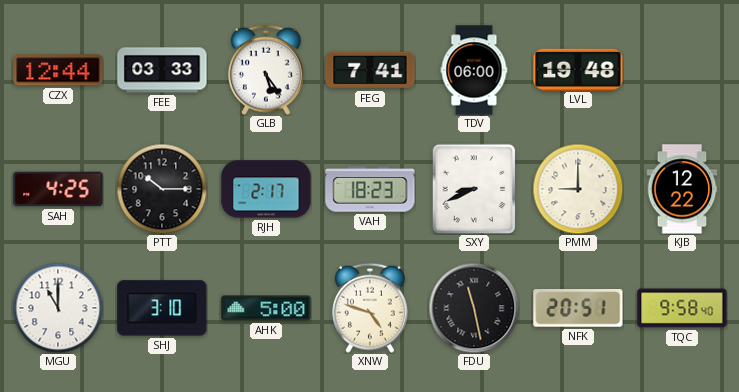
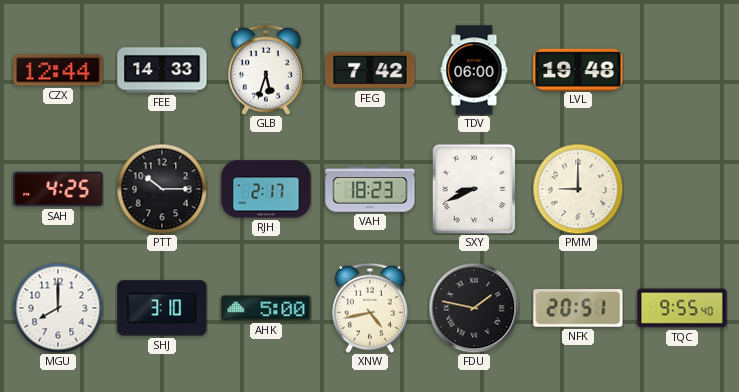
FEE: 03:33 -> 14:33
GLB: 5:24 -> 5:33
FEG: 7:41 -> 7:42
KJB: 12:22 -> none
MGU: 11:00 -> 8:00
XNW: 4:48 -> 4:43
FDU: 11:28 -> 1:47
TQC: 9:58 -> 9:55
